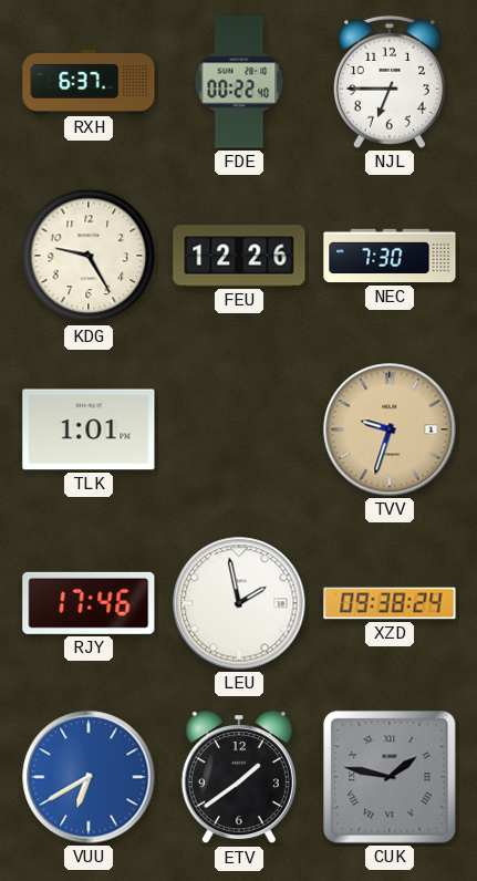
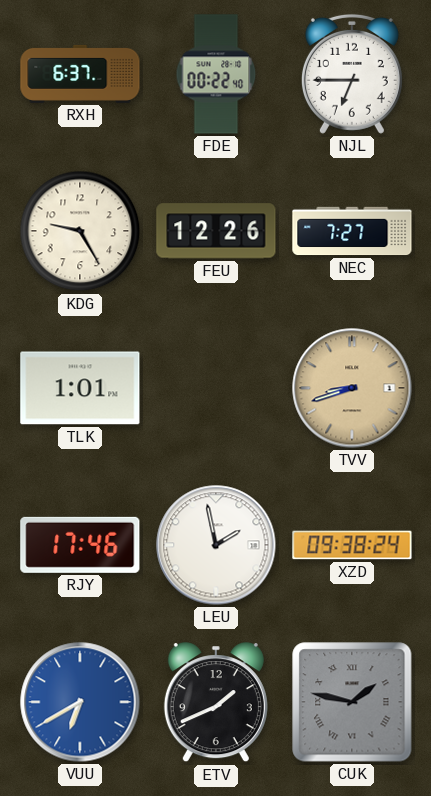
NEC: 7:30 -> 7:27
TVV: 9:33 -> 8:42
ETV: 1:39 -> 1:41
